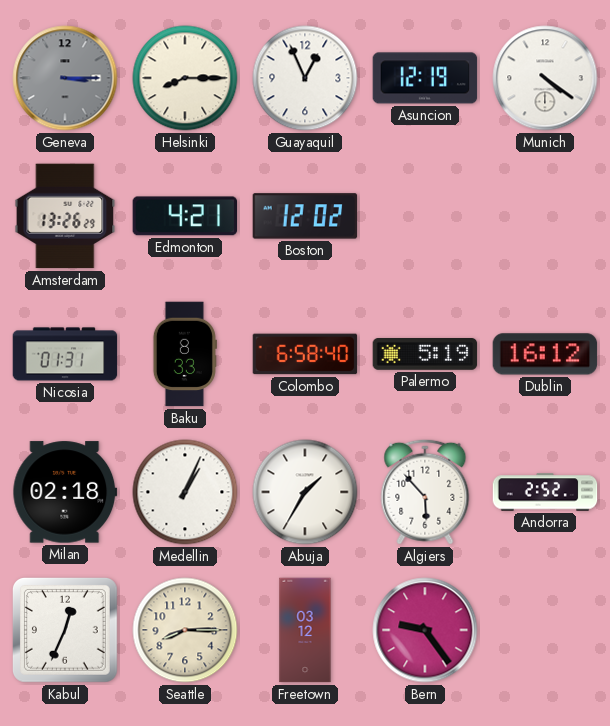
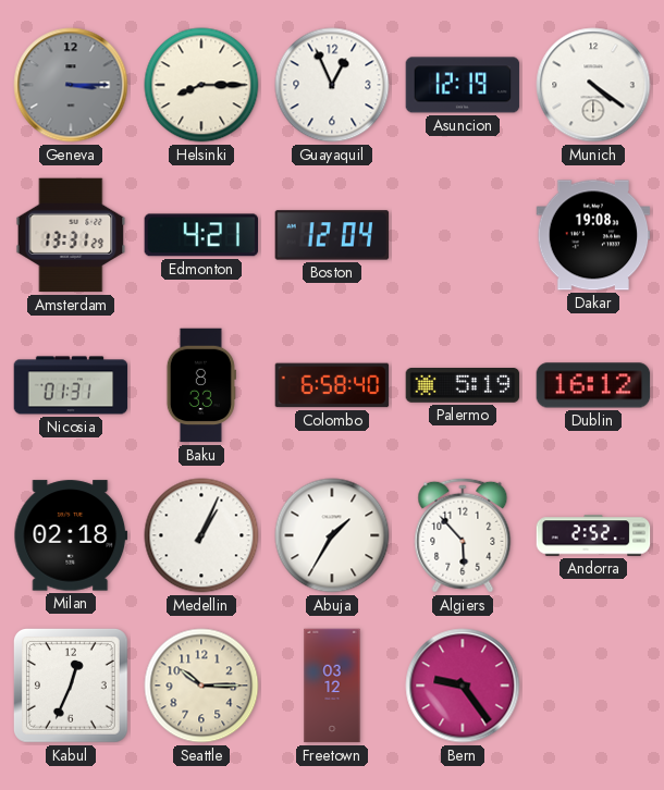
Amsterdam: 13:26 -> 13:31
Boston: 12:02 -> 12:04
Dakar: none -> 19:08
Seattle: 8:15 -> 10:15
